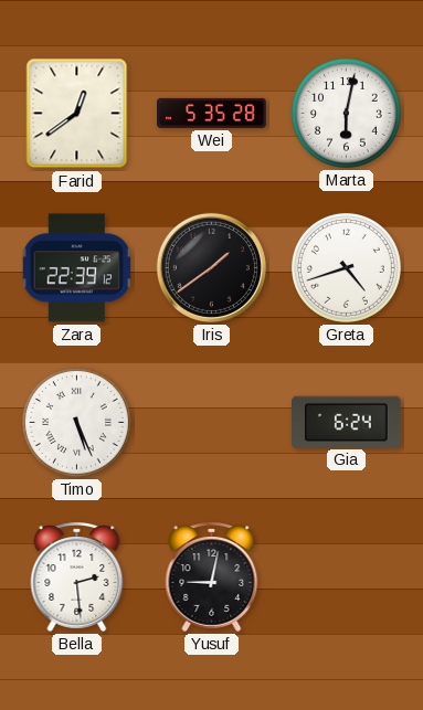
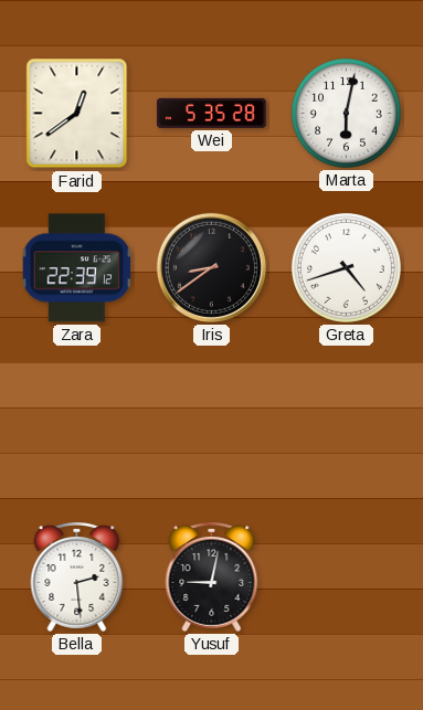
Iris: 1:39 -> 8:39
Timo: 5:26 -> none
Gia: 6:24 -> none
